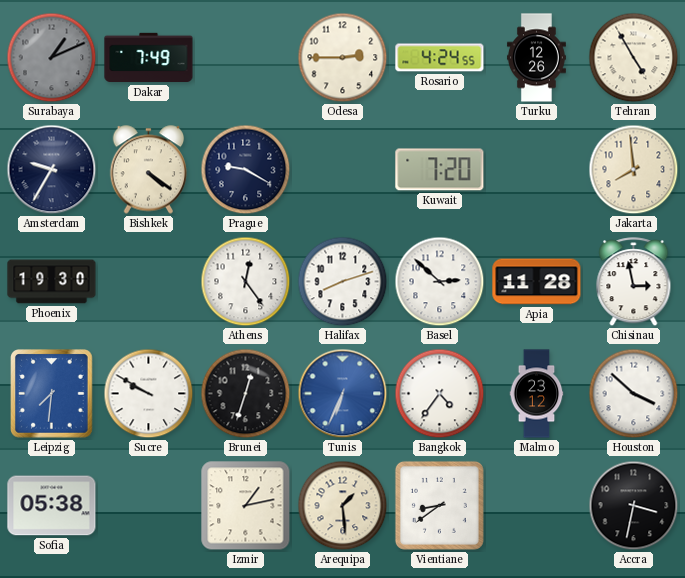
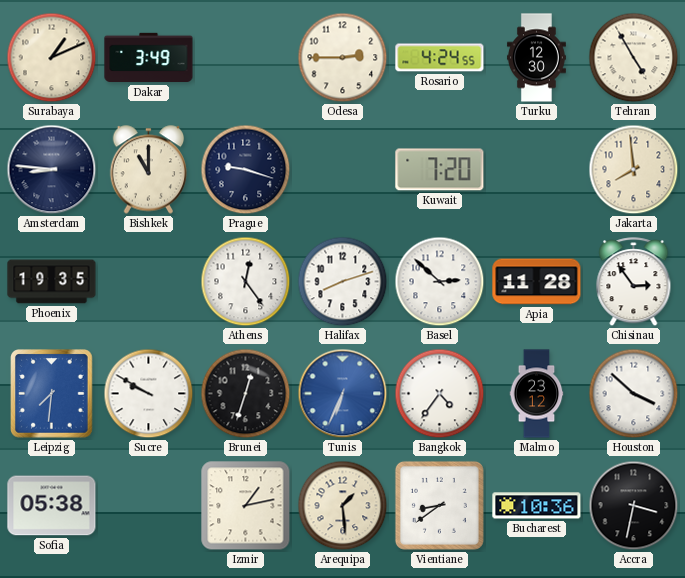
Surabaya dial: grey -> cream
Dakar: 7:49 -> 3:49
Turku: 12:26 -> 12:30
Amsterdam: 9:35 -> 8:46
Bishkek: 4:21 -> 11:00
Prague: 9:20 -> 9:18
Phoenix: 19:30 -> 19:35
Chisinau: 2:58 -> 2:54
Bucharest: none -> 10:36
